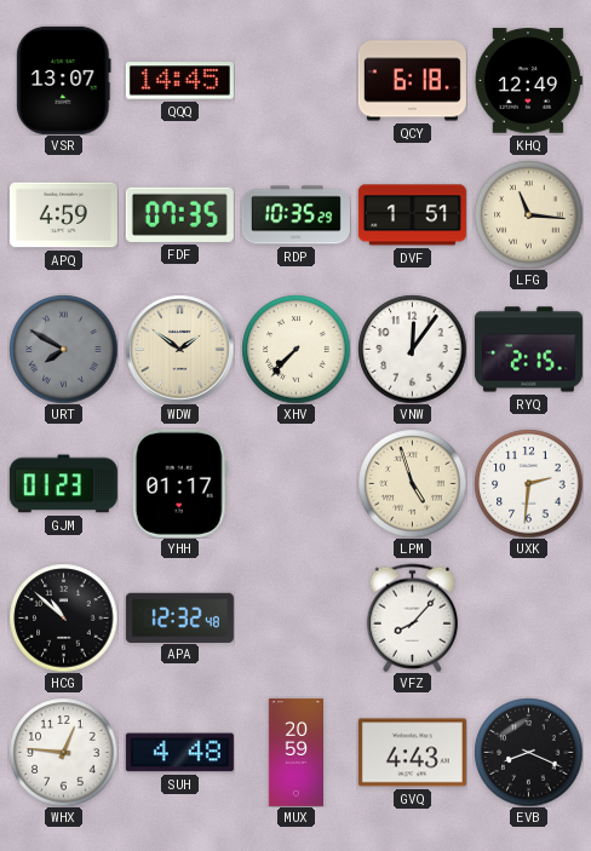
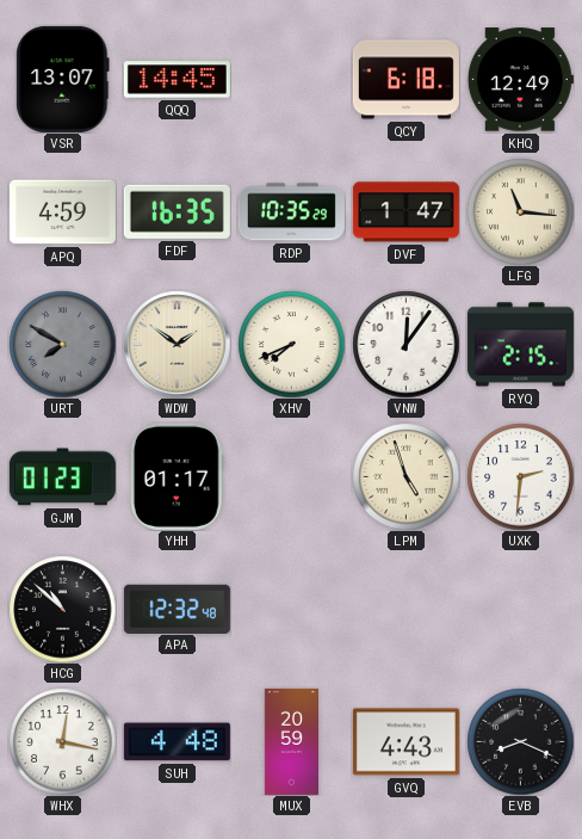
FDF: 07:35 -> 16:35
DVF: 1:51 -> 1:47
XHV: 7:37 -> 7:41
VFZ: 8:07 -> none
WHX: 12:46 -> 12:17
